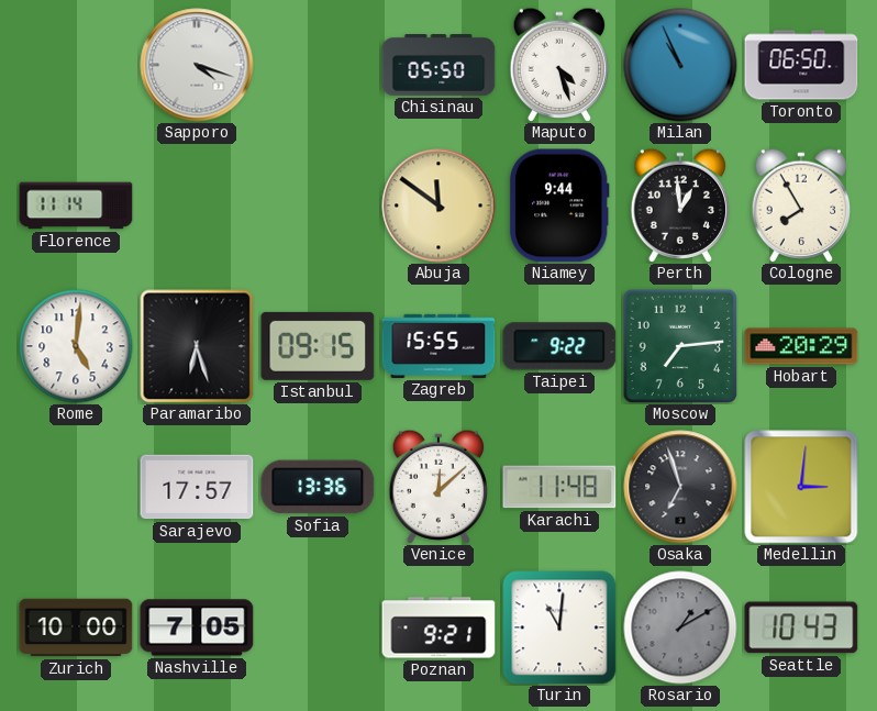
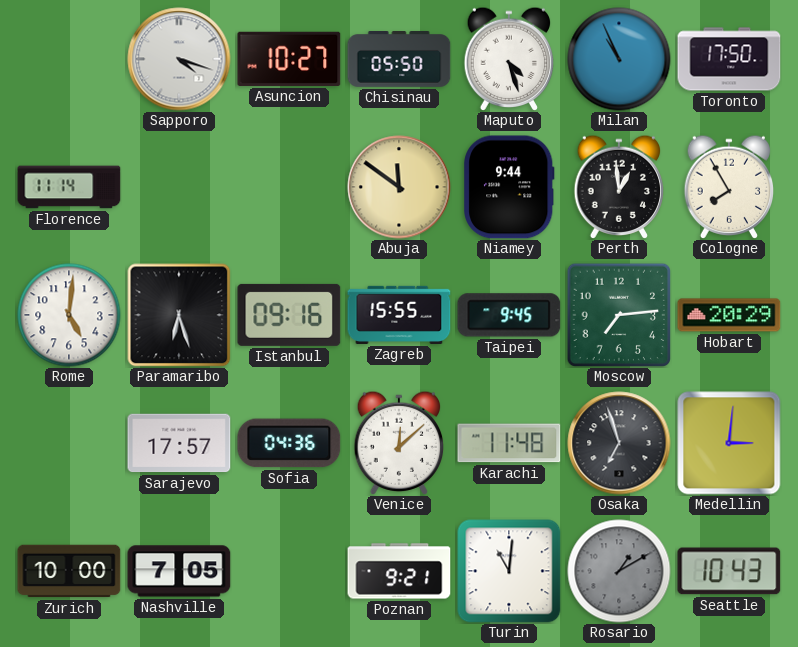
Asuncion: none -> 10:27
Toronto: 06:50 -> 17:50
Istanbul: 09:15 -> 09:16
Taipei: 9:22 -> 9:45
Sofia: 13:36 -> 04:36
